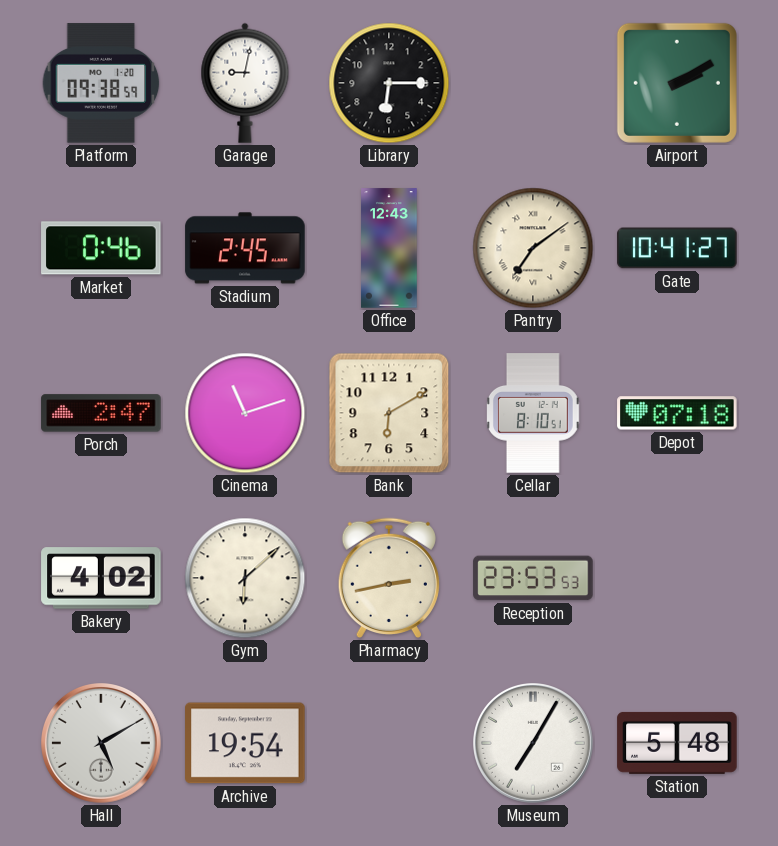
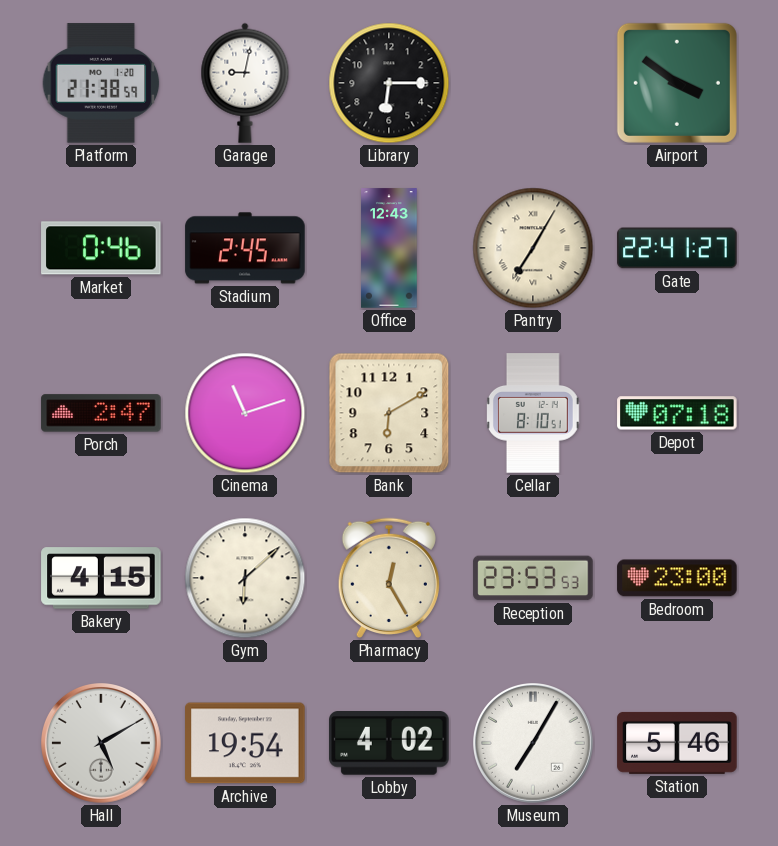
Platform: 09:38 -> 21:38
Airport: 2:10 -> 3:51
Pantry: 7:09 -> 7:05
Gate: 10:41 -> 22:41
Bakery: 4:02 -> 4:15
Pharmacy: 2:43 -> 12:25
Bedroom: none -> 23:00
Lobby: none -> 4:02
Station: 5:48 -> 5:46
